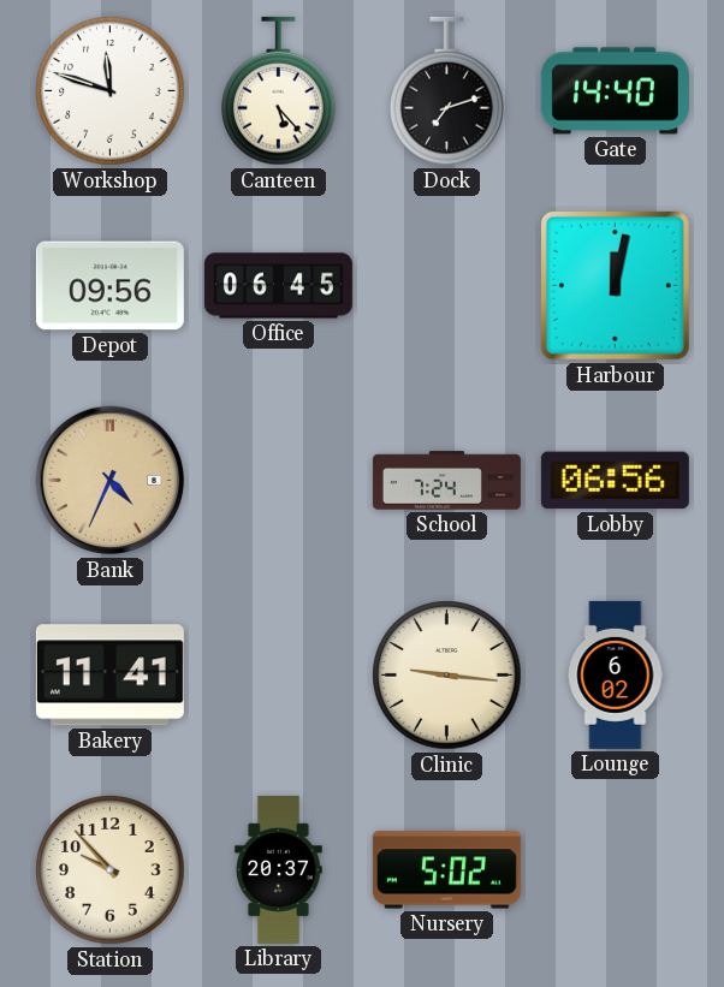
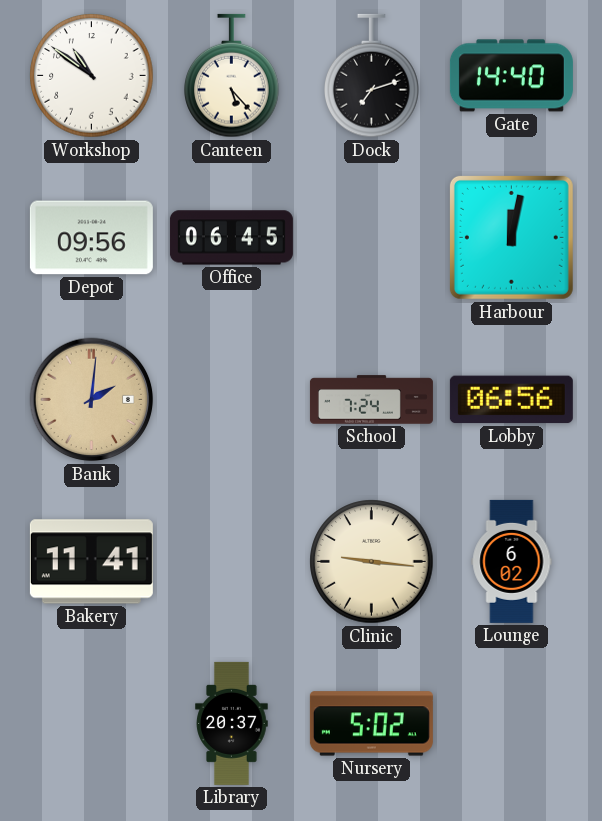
Workshop: 11:48 -> 10:51
Bank: 4:34 -> 2:01
Station: 9:53 -> none
